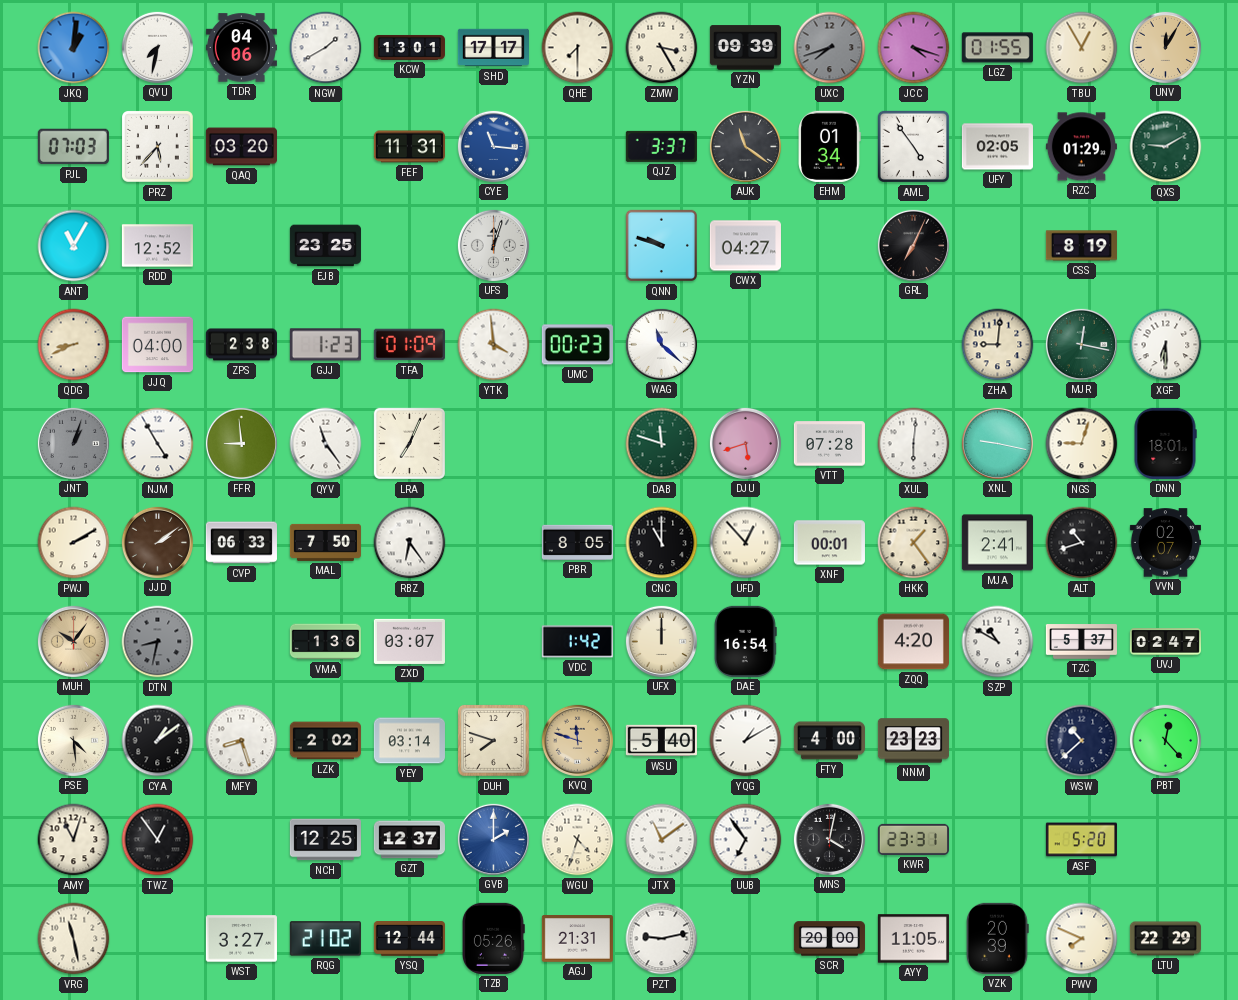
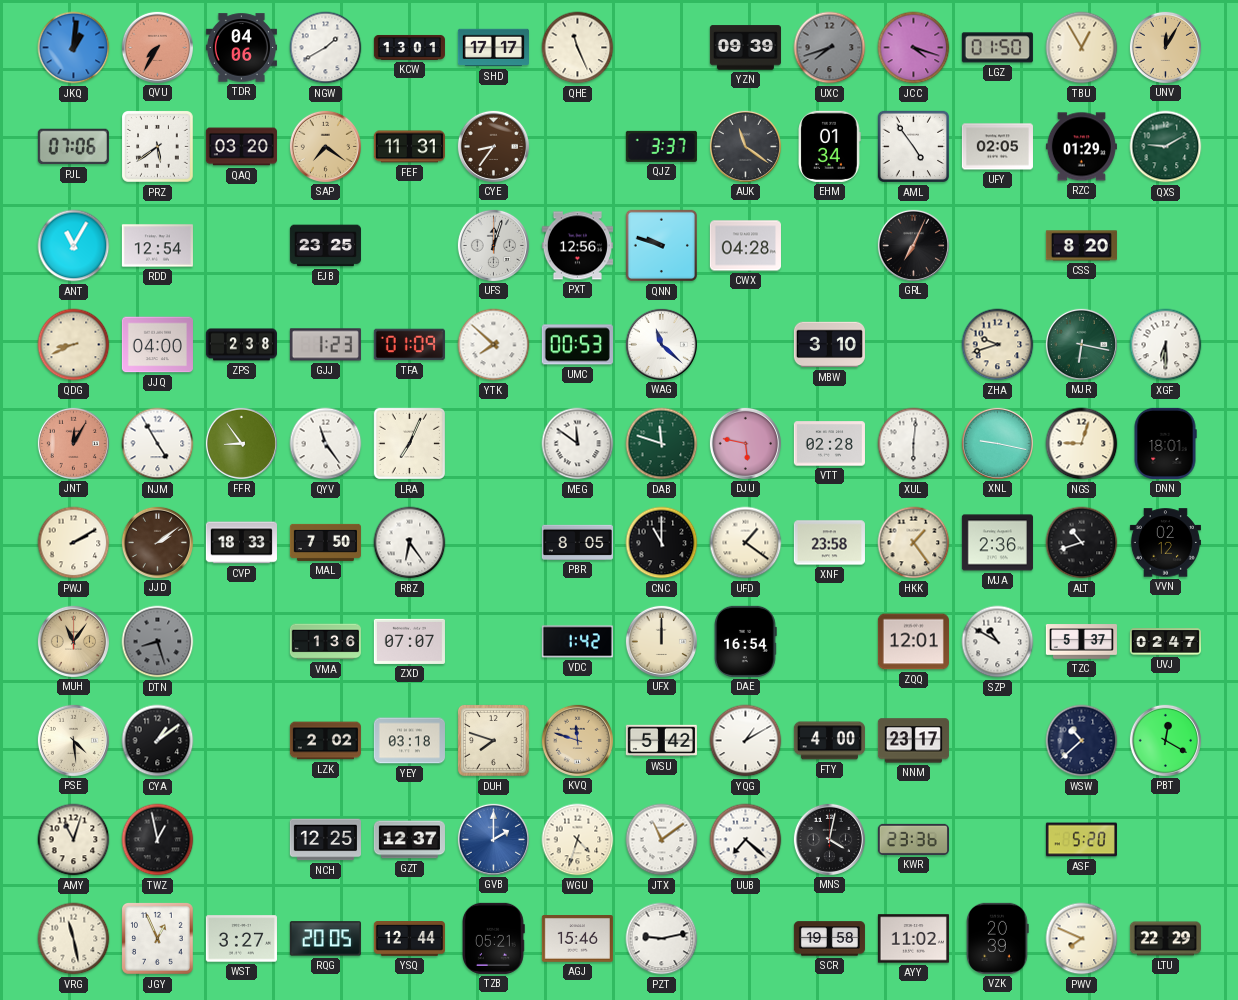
QVU: 7:32 -> 7:35
QVU dial: white -> salmon
QHE: 7:30 -> 11:26
ZMW: 3:25 -> none
LGZ: 01:55 -> 01:50
PJL: 07:03 -> 07:06
PRZ: 5:37 -> 5:39
SAP: none -> 7:21
CYE: 11:16 -> 8:36
CYE dial: blue -> brown
RDD: 12:52 -> 12:54
PXT: none -> 12:56
CWX: 04:27 -> 04:28
CSS: 8:19 -> 8:20
YTK: 3:59 -> 7:52
UMC: 00:23 -> 00:53
MBW: none -> 3:10
ZHA: 9:01 -> 9:42
MJR: 12:17 -> 6:17
JNT: 1:03 -> 12:05
JNT dial: grey -> salmon
FFR: 8:59 -> 8:54
MEG: none -> 11:51
DJU: 5:42 -> 5:47
VTT: 07:28 -> 02:28
CVP: 06:33 -> 18:33
UFD: 12:53 -> 1:21
XNF: 00:01 -> 23:58
MJA: 2:41 -> 2:36
VVN: 02:07 -> 02:12
MUH: 10:06 -> 11:06
DTN: 8:32 -> 8:27
ZXD: 03:07 -> 07:07
ZQQ: 4:20 -> 12:01
MFY: 8:27 -> none
YEY: 03:14 -> 03:18
WSU: 5:40 -> 5:42
NNM: 23:23 -> 23:17
PBT: 12:23 -> 12:20
TWZ: 12:54 -> 12:58
UUB: 6:54 -> 7:22
KWR: 23:31 -> 23:36
JGY: none -> 12:56
RQG: 21:02 -> 20:05
TZB: 05:26 -> 05:21
AGJ: 21:31 -> 15:46
SCR: 20:00 -> 19:58
AYY: 11:05 -> 11:02
